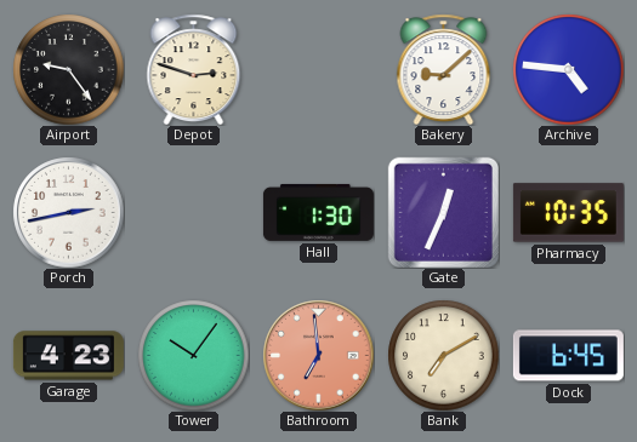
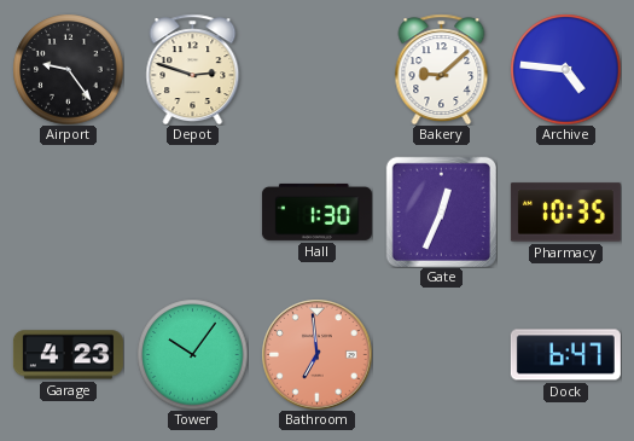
Porch: 2:43 -> none
Bank: 7:10 -> none
Dock: 6:45 -> 6:47
